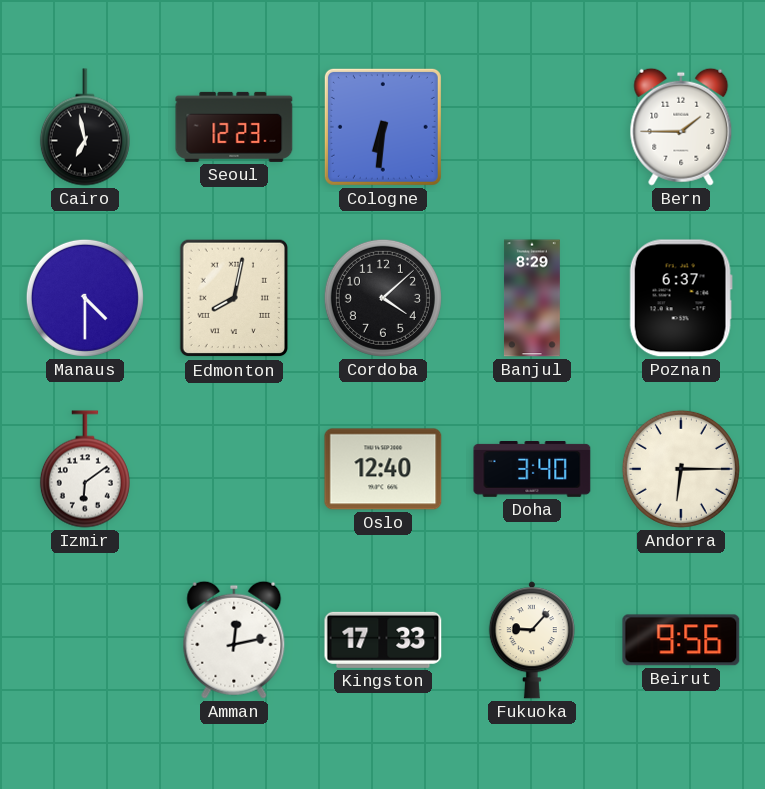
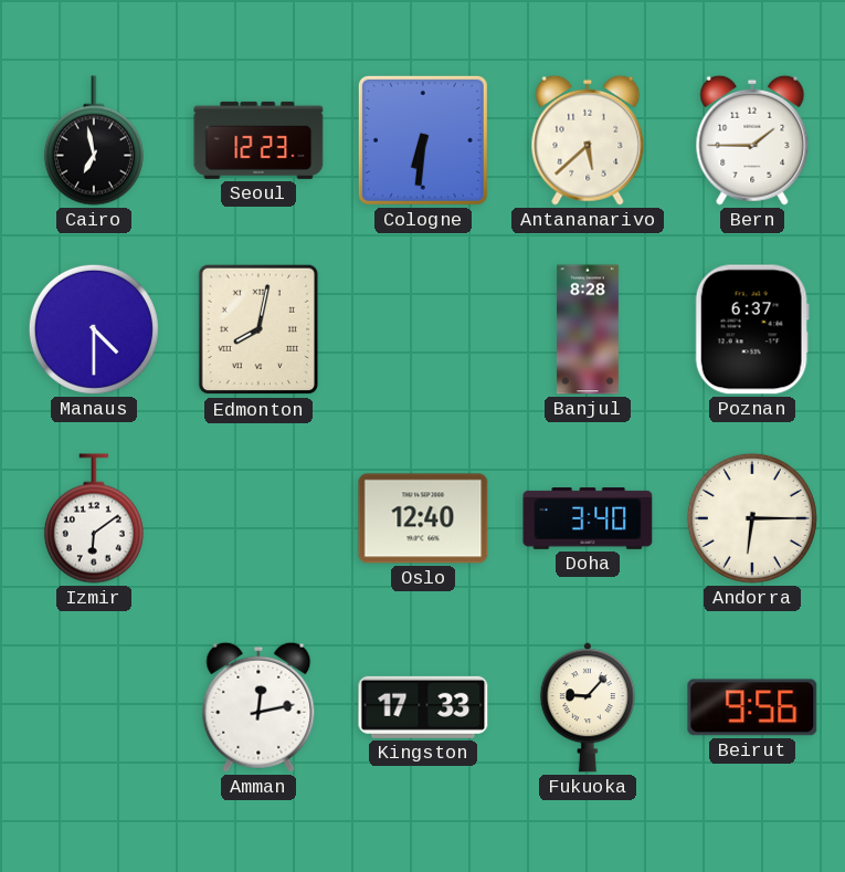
Antananarivo: none -> 5:38
Cordoba: 4:08 -> none
Banjul: 8:29 -> 8:28
